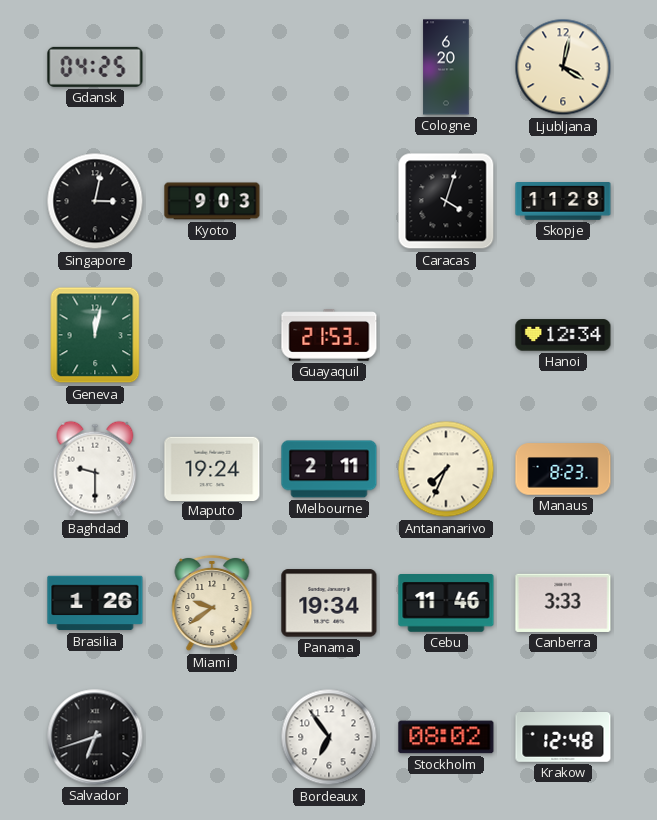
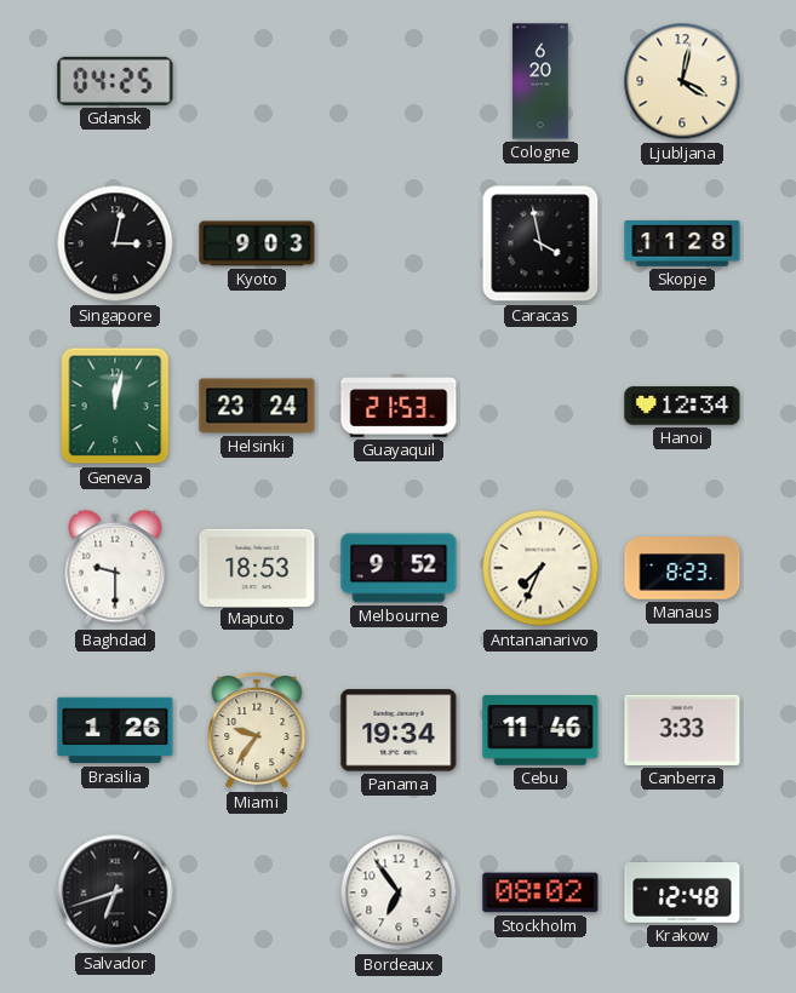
Caracas: 4:03 -> 3:58
Helsinki: none -> 23:24
Maputo: 19:24 -> 18:53
Melbourne: 2:11 -> 9:52
Miami: 9:39 -> 9:36
